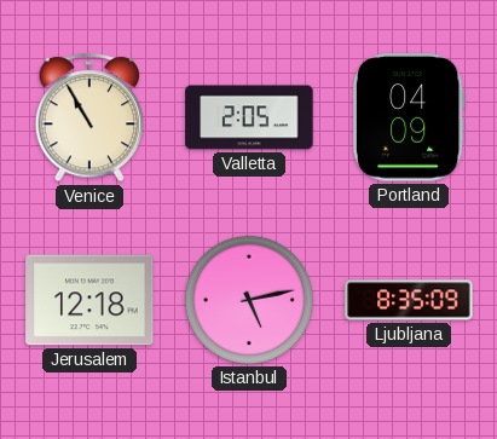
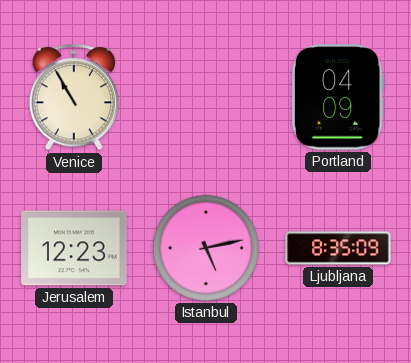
Valletta: 2:05 -> none
Jerusalem: 12:18 -> 12:23
